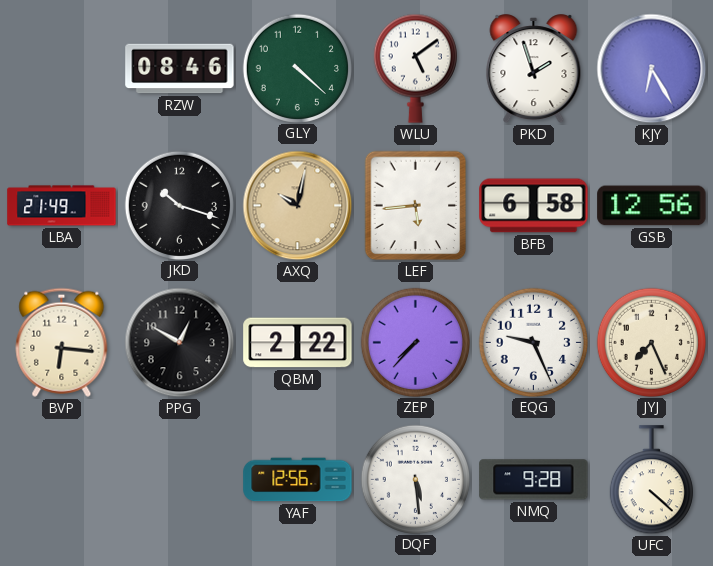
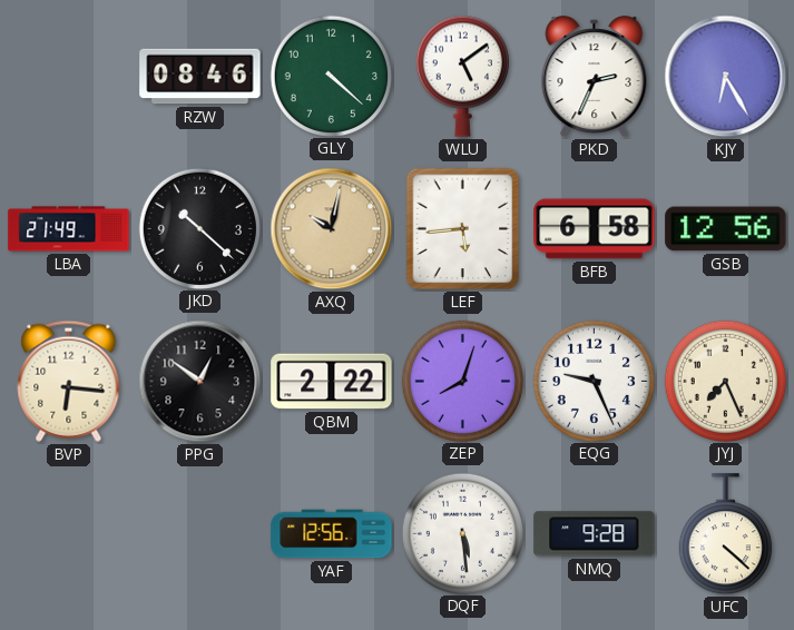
PKD: 1:57 -> 2:34
JKD: 10:18 -> 10:22
PPG: 12:50 -> 12:51
ZEP: 7:37 -> 8:03
